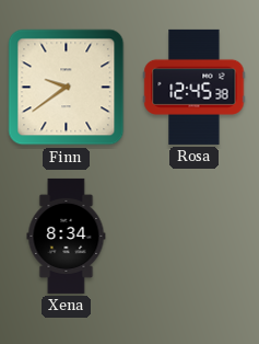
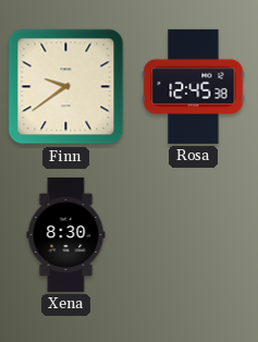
Xena: 8:34 -> 8:30
